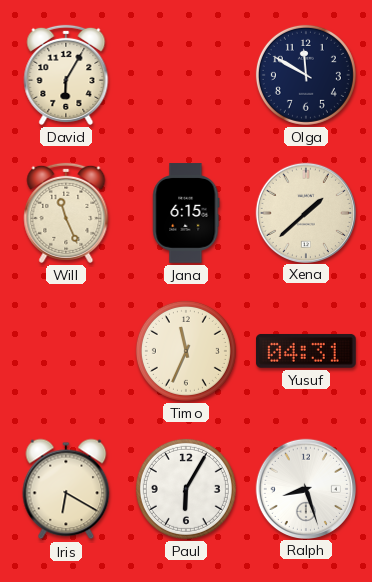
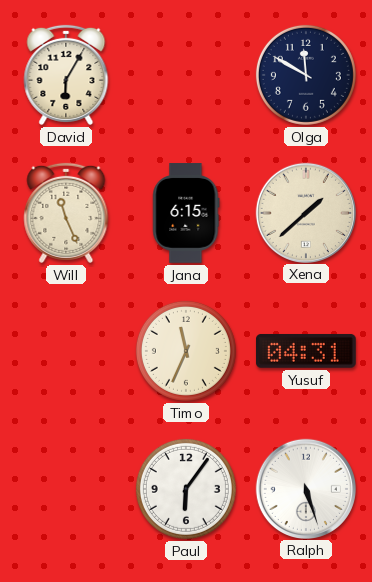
Iris: 6:20 -> none
Paul: 6:05 -> 6:06
Ralph: 8:27 -> 5:27
